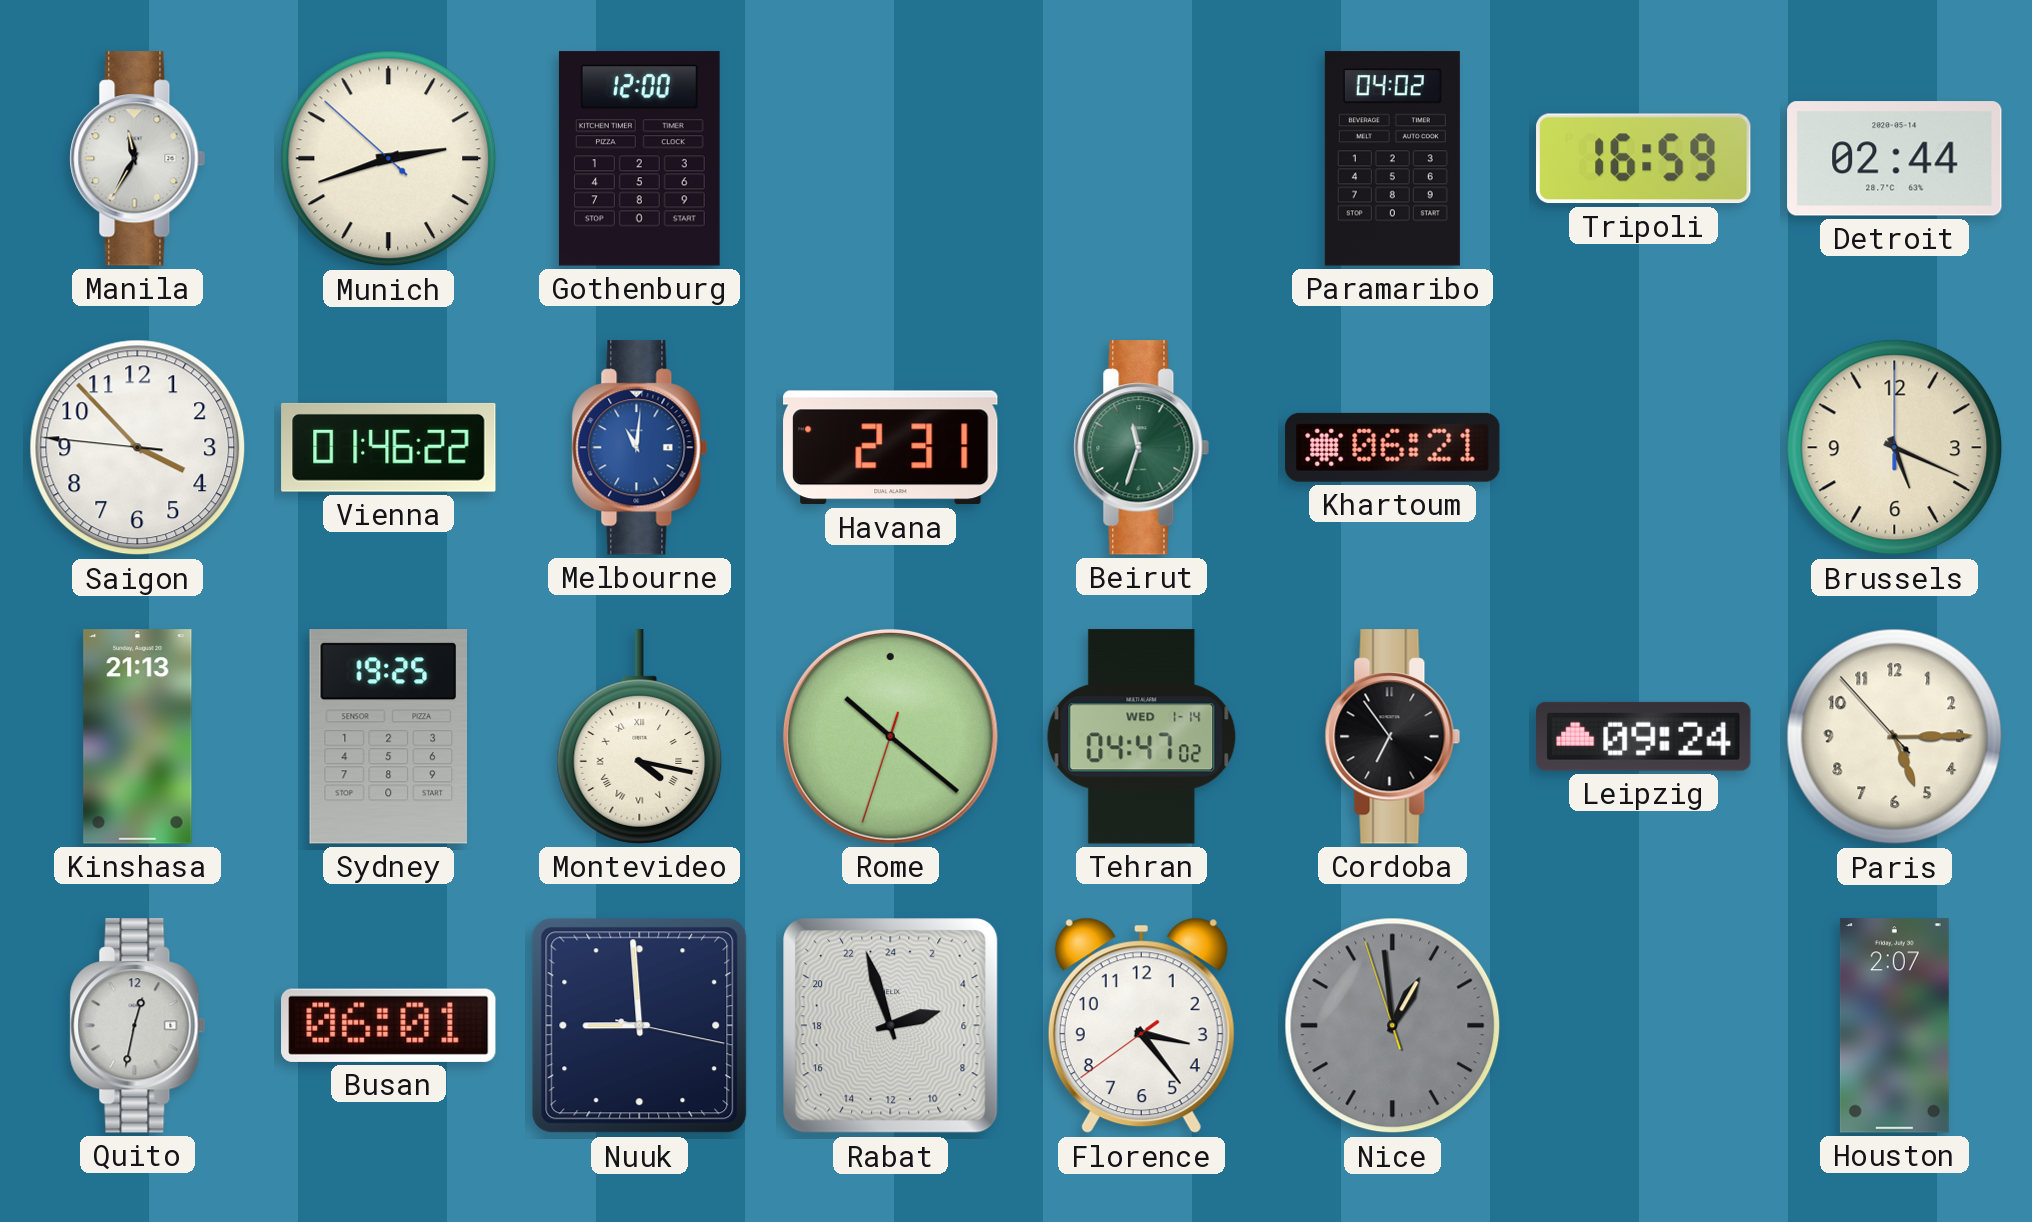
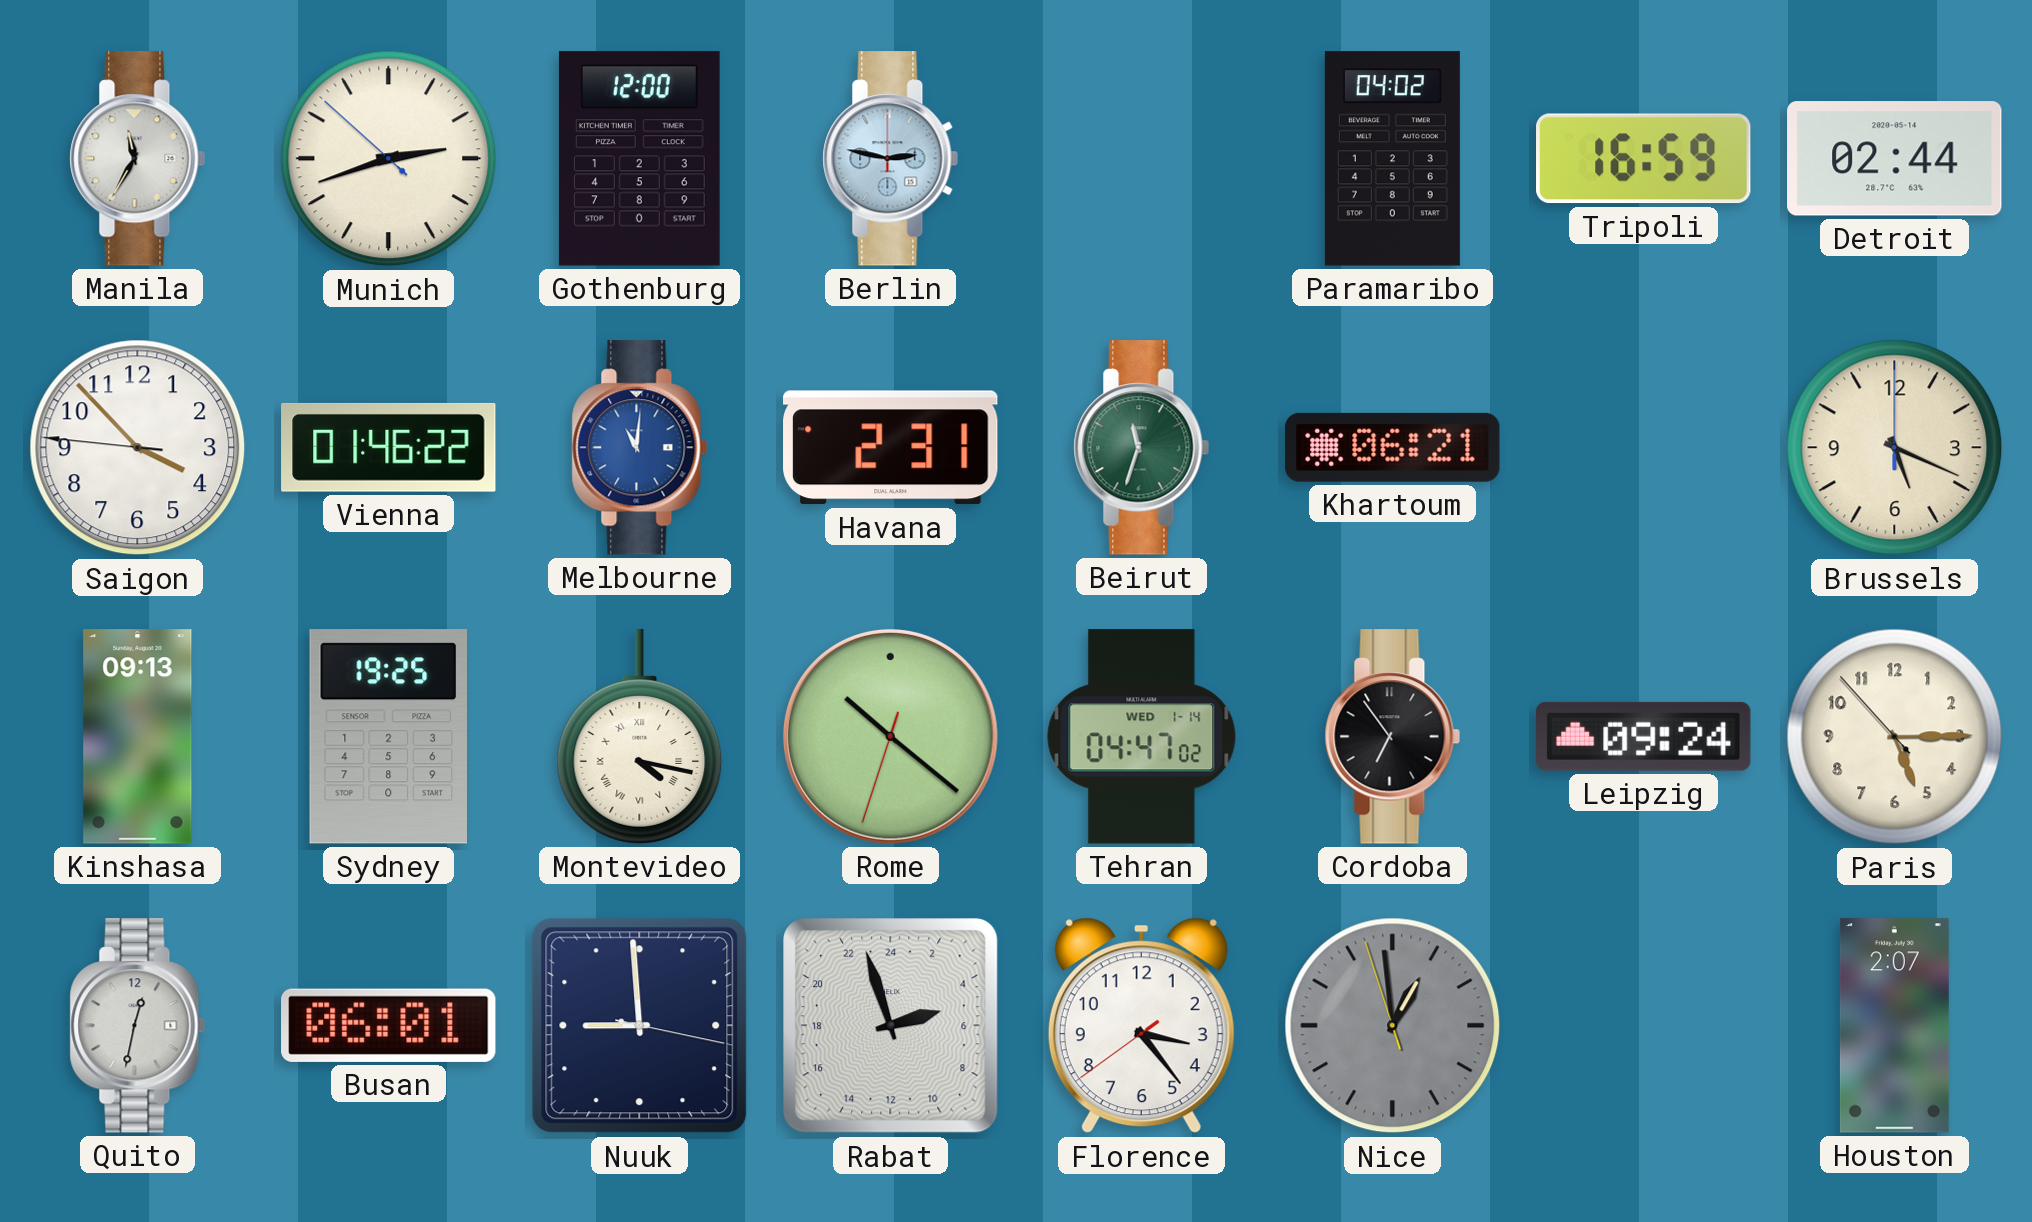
Berlin: none -> 2:47
Kinshasa: 21:13 -> 09:13
